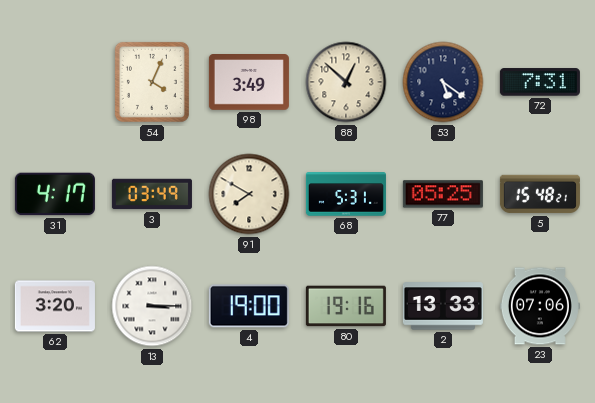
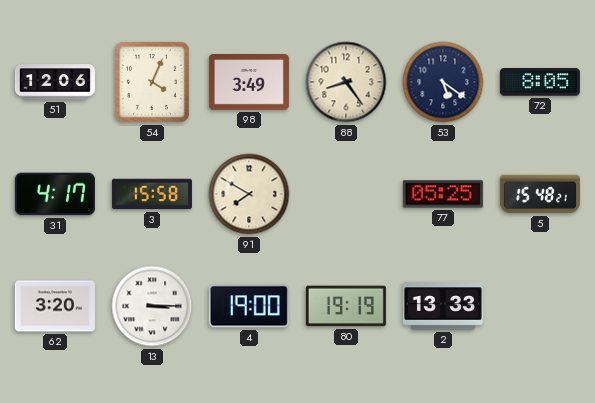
51: none -> 12:06
88: 12:52 -> 8:24
72: 7:31 -> 8:05
3: 03:49 -> 15:58
68: 5:31 -> none
80: 19:16 -> 19:19
23: 07:06 -> none
